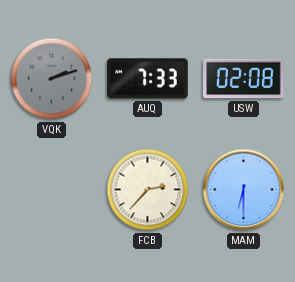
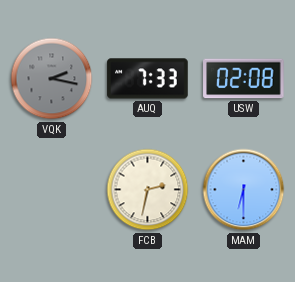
VQK: 2:12 -> 2:17
FCB: 2:37 -> 2:32
